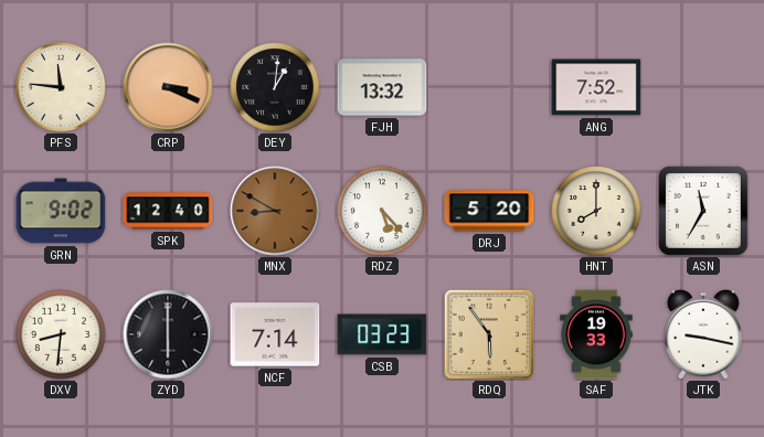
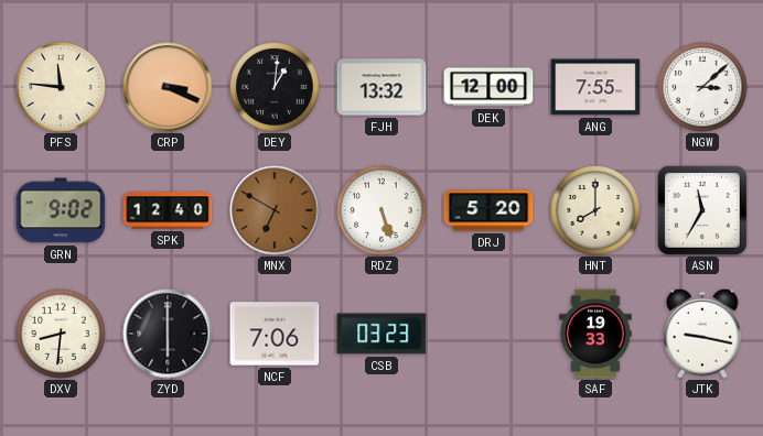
DEK: none -> 12:00
ANG: 7:52 -> 7:55
NGW: none -> 3:08
MNX: 8:50 -> 6:50
RDZ: 5:23 -> 5:27
NCF: 7:14 -> 7:06
RDQ: 5:54 -> none
